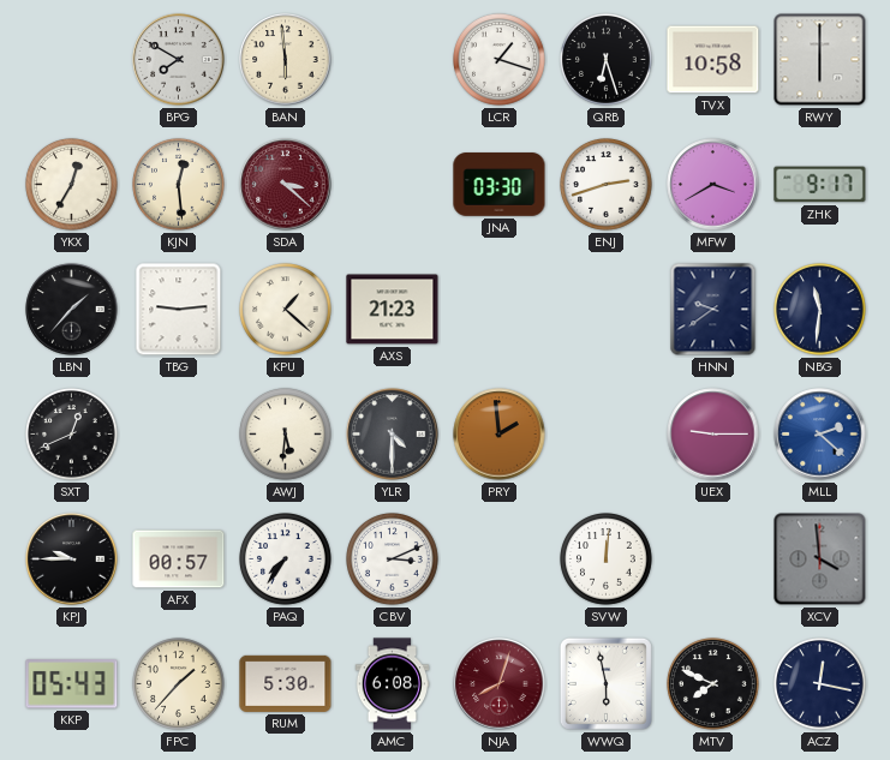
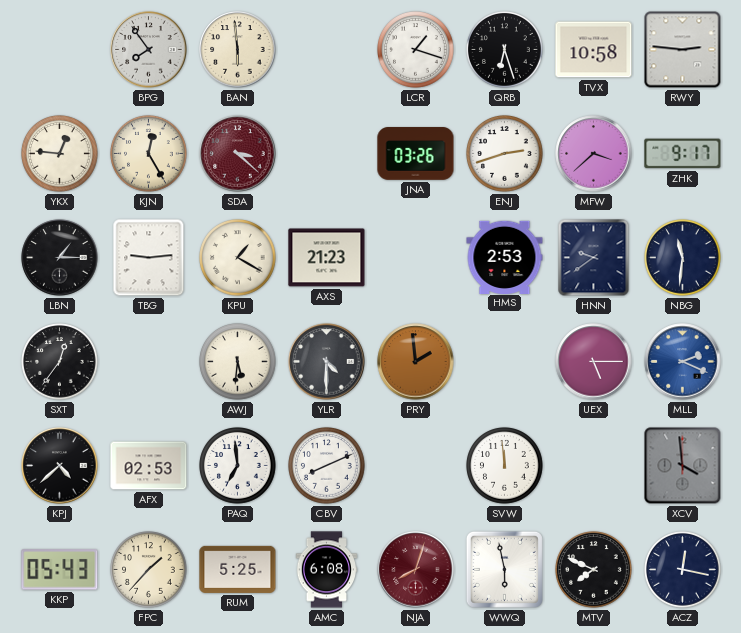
BPG: 7:50 -> 7:54
RWY: 6:00 -> 2:46
YKX: 12:35 -> 12:46
KJN: 12:29 -> 12:25
JNA: 03:30 -> 03:26
MFW: 3:40 -> 3:38
LBN: 1:37 -> 1:15
KPU: 1:22 -> 1:20
HMS: none -> 2:53
SXT: 12:41 -> 12:36
UEX: 9:15 -> 5:15
MLL: 2:22 -> 2:19
KPJ: 9:45 -> 4:38
AFX: 00:57 -> 02:53
PAQ: 7:36 -> 6:59
CBV: 3:11 -> 8:11
SVW: 12:01 -> 11:59
RUM: 5:30 -> 5:25
